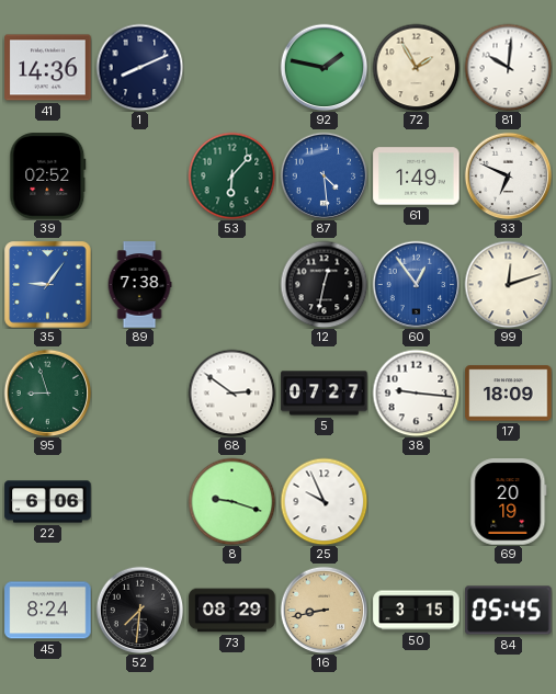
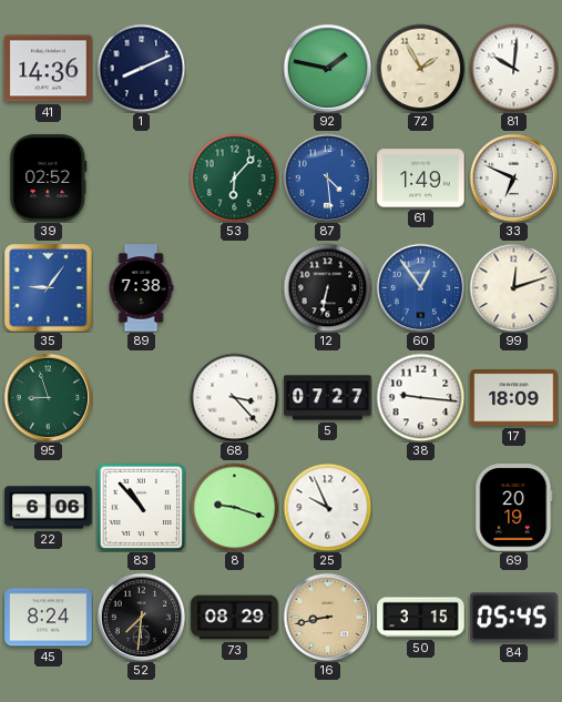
12: 12:32 -> 6:32
68: 2:51 -> 3:23
83: none -> 10:53
